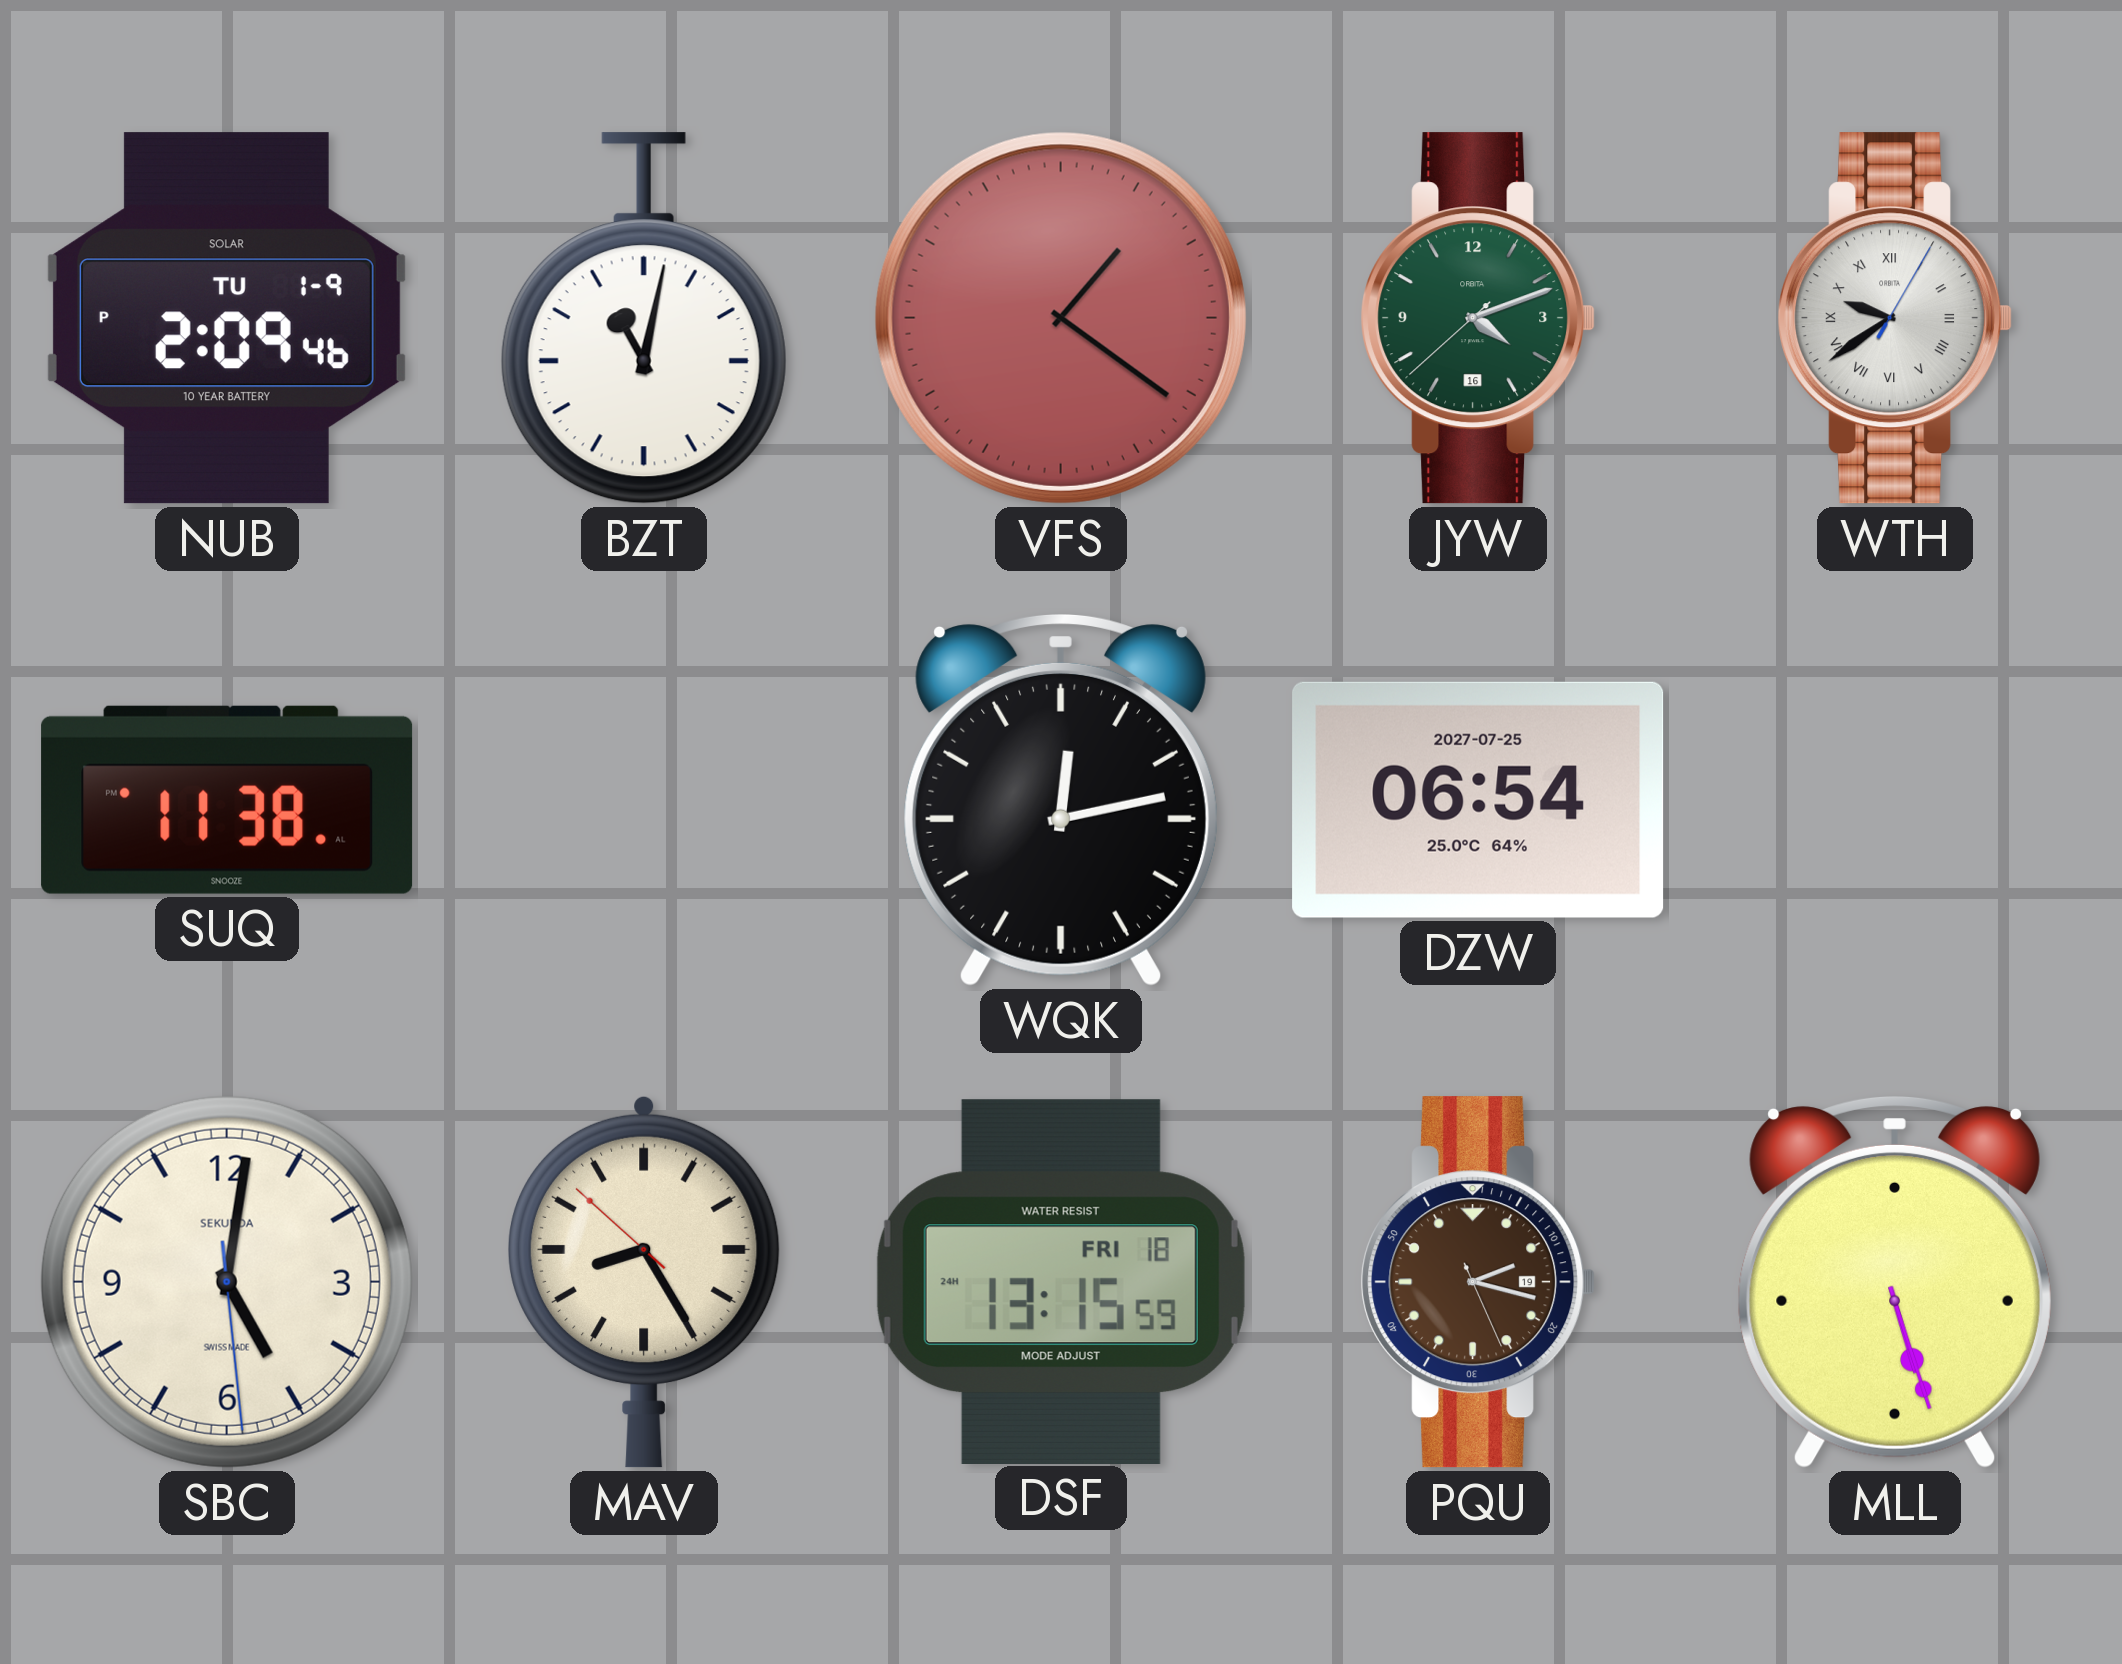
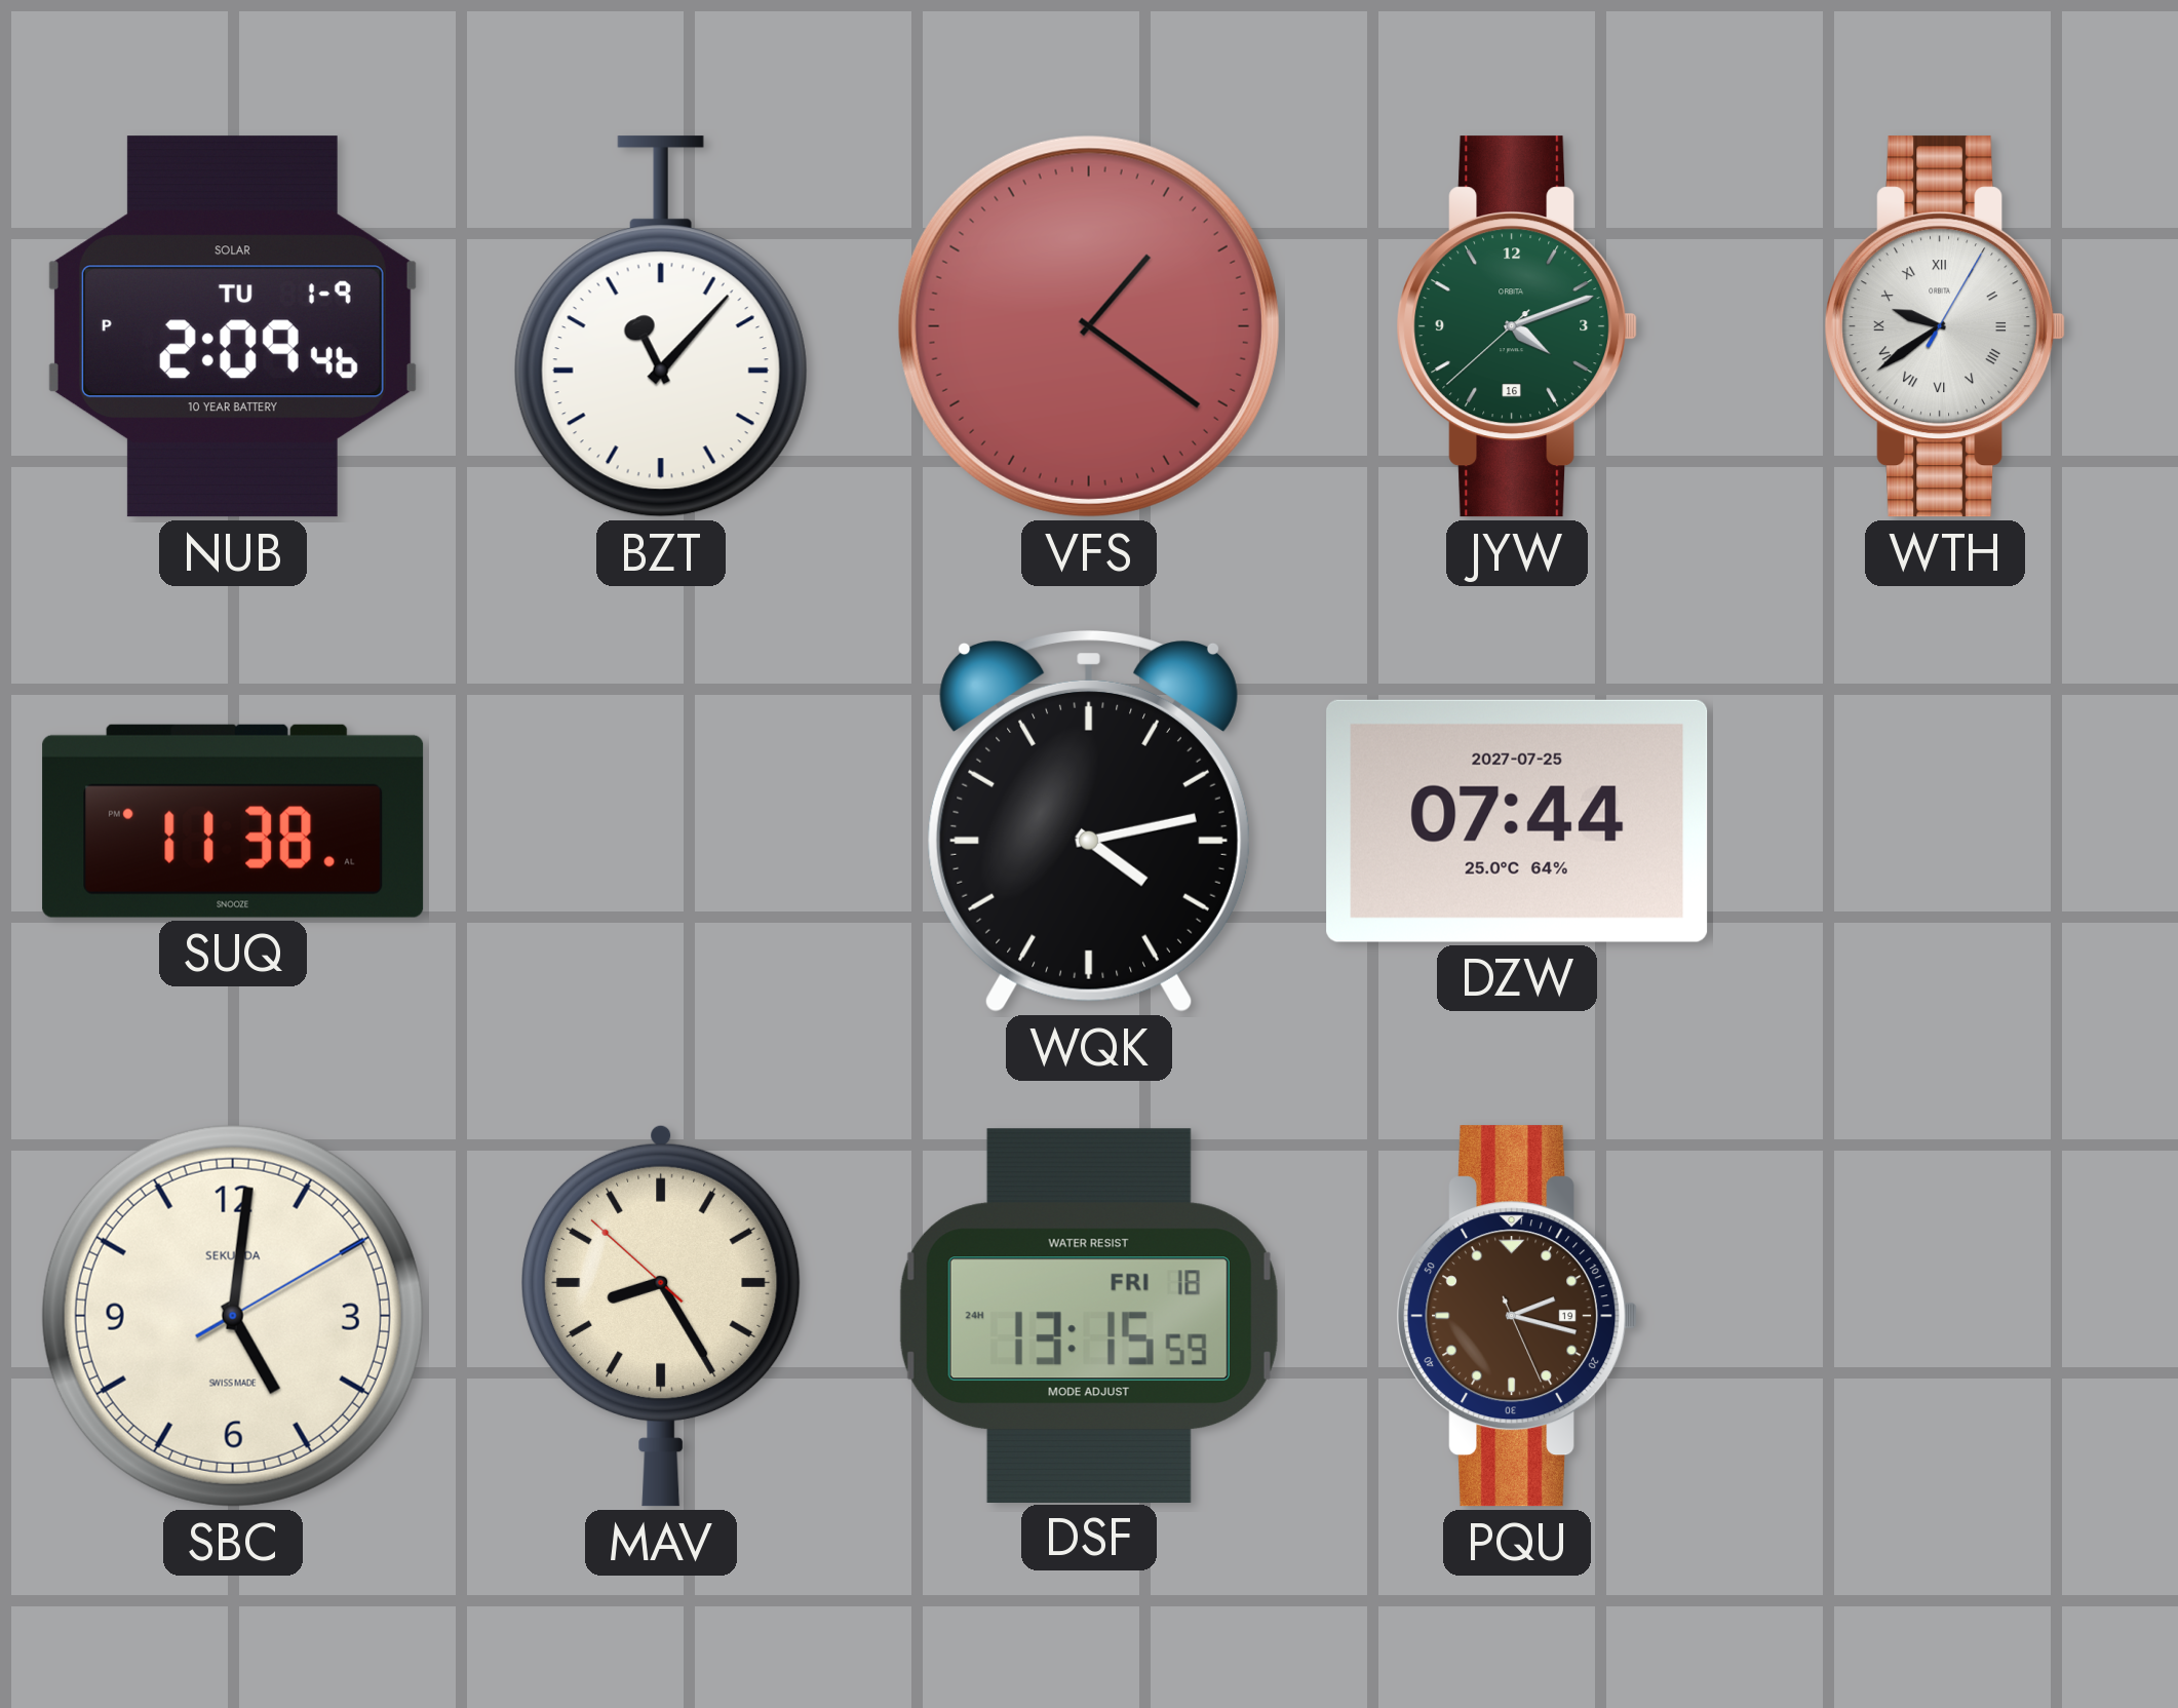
BZT: 11:02 -> 11:07
WQK: 12:13 -> 4:13
DZW: 06:54 -> 07:44
SBC: 5:01:29 -> 5:01:10
MLL: 5:27 -> none
